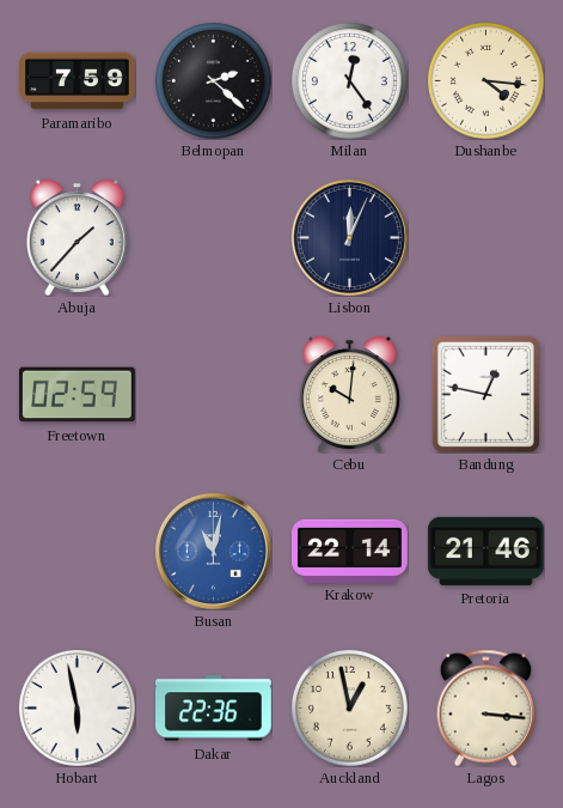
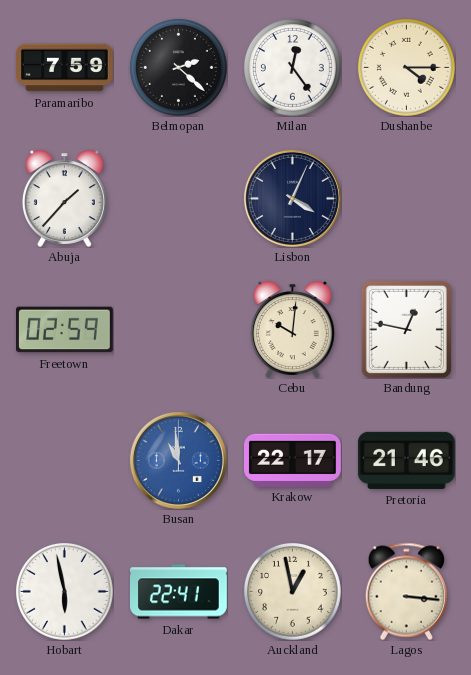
Dushanbe: 4:16 -> 4:15
Lisbon: 12:04 -> 4:04
Busan: 11:02 -> 10:59
Krakow: 22:14 -> 22:17
Dakar: 22:36 -> 22:41
